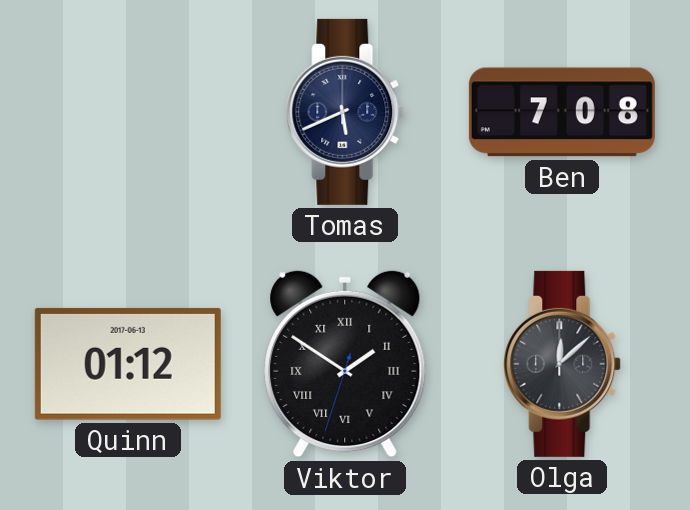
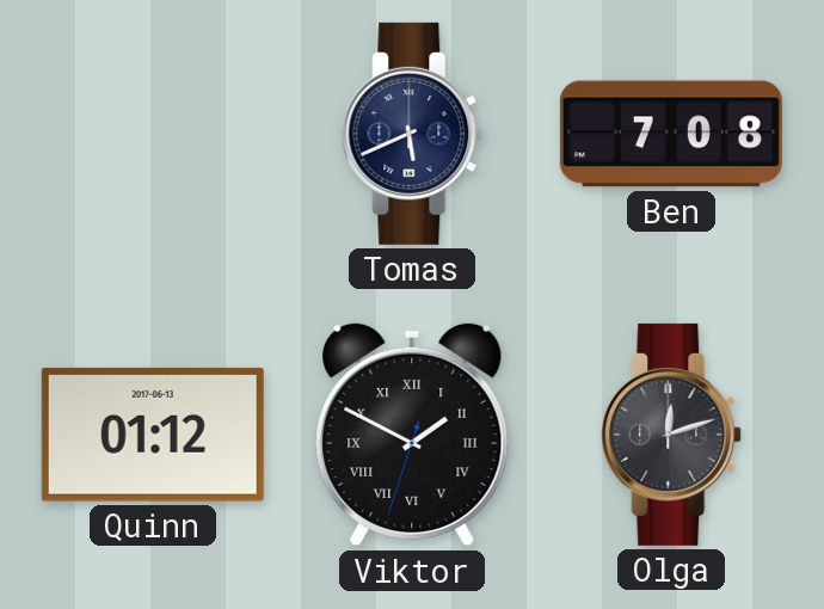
Viktor: 1:50 -> 1:49
Olga: 12:08 -> 12:12
